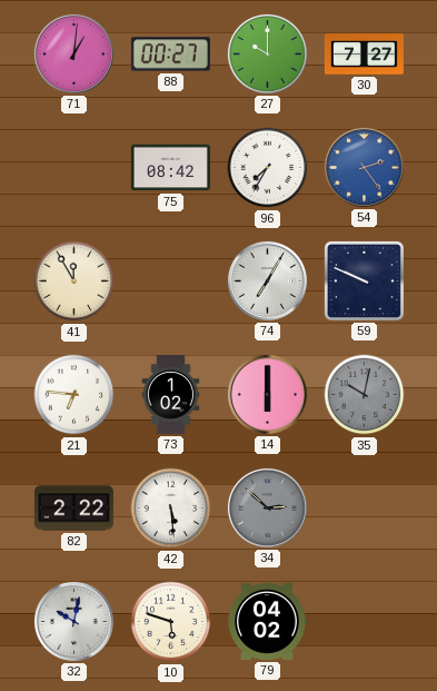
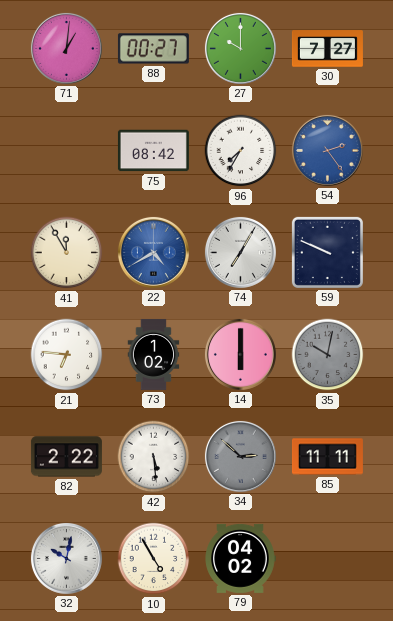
22: none -> 4:40
85: none -> 11:11
10: 5:48 -> 4:55
